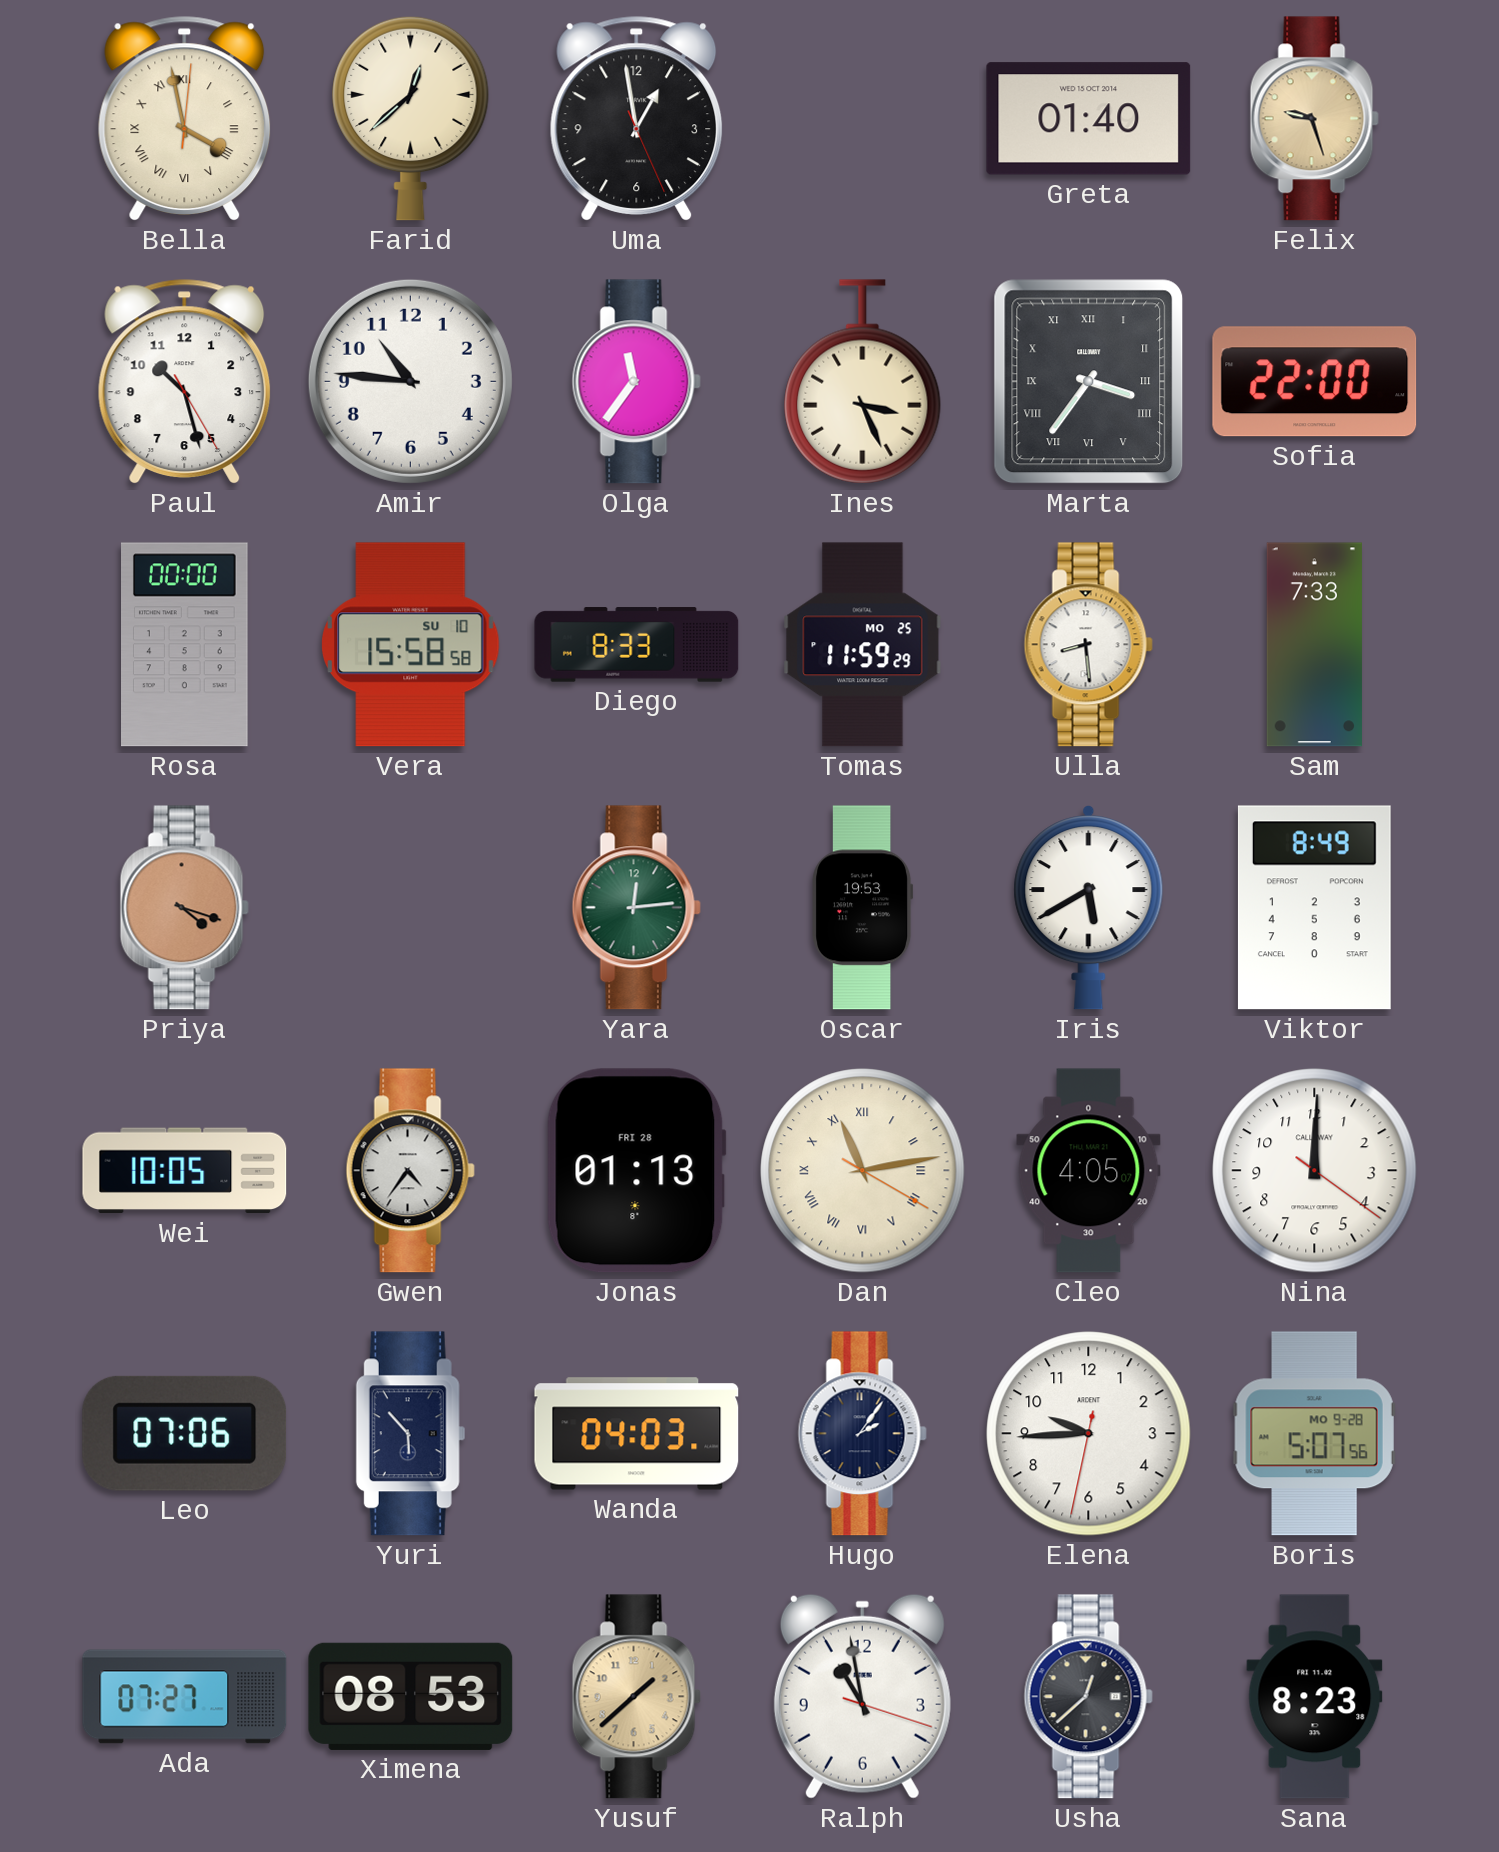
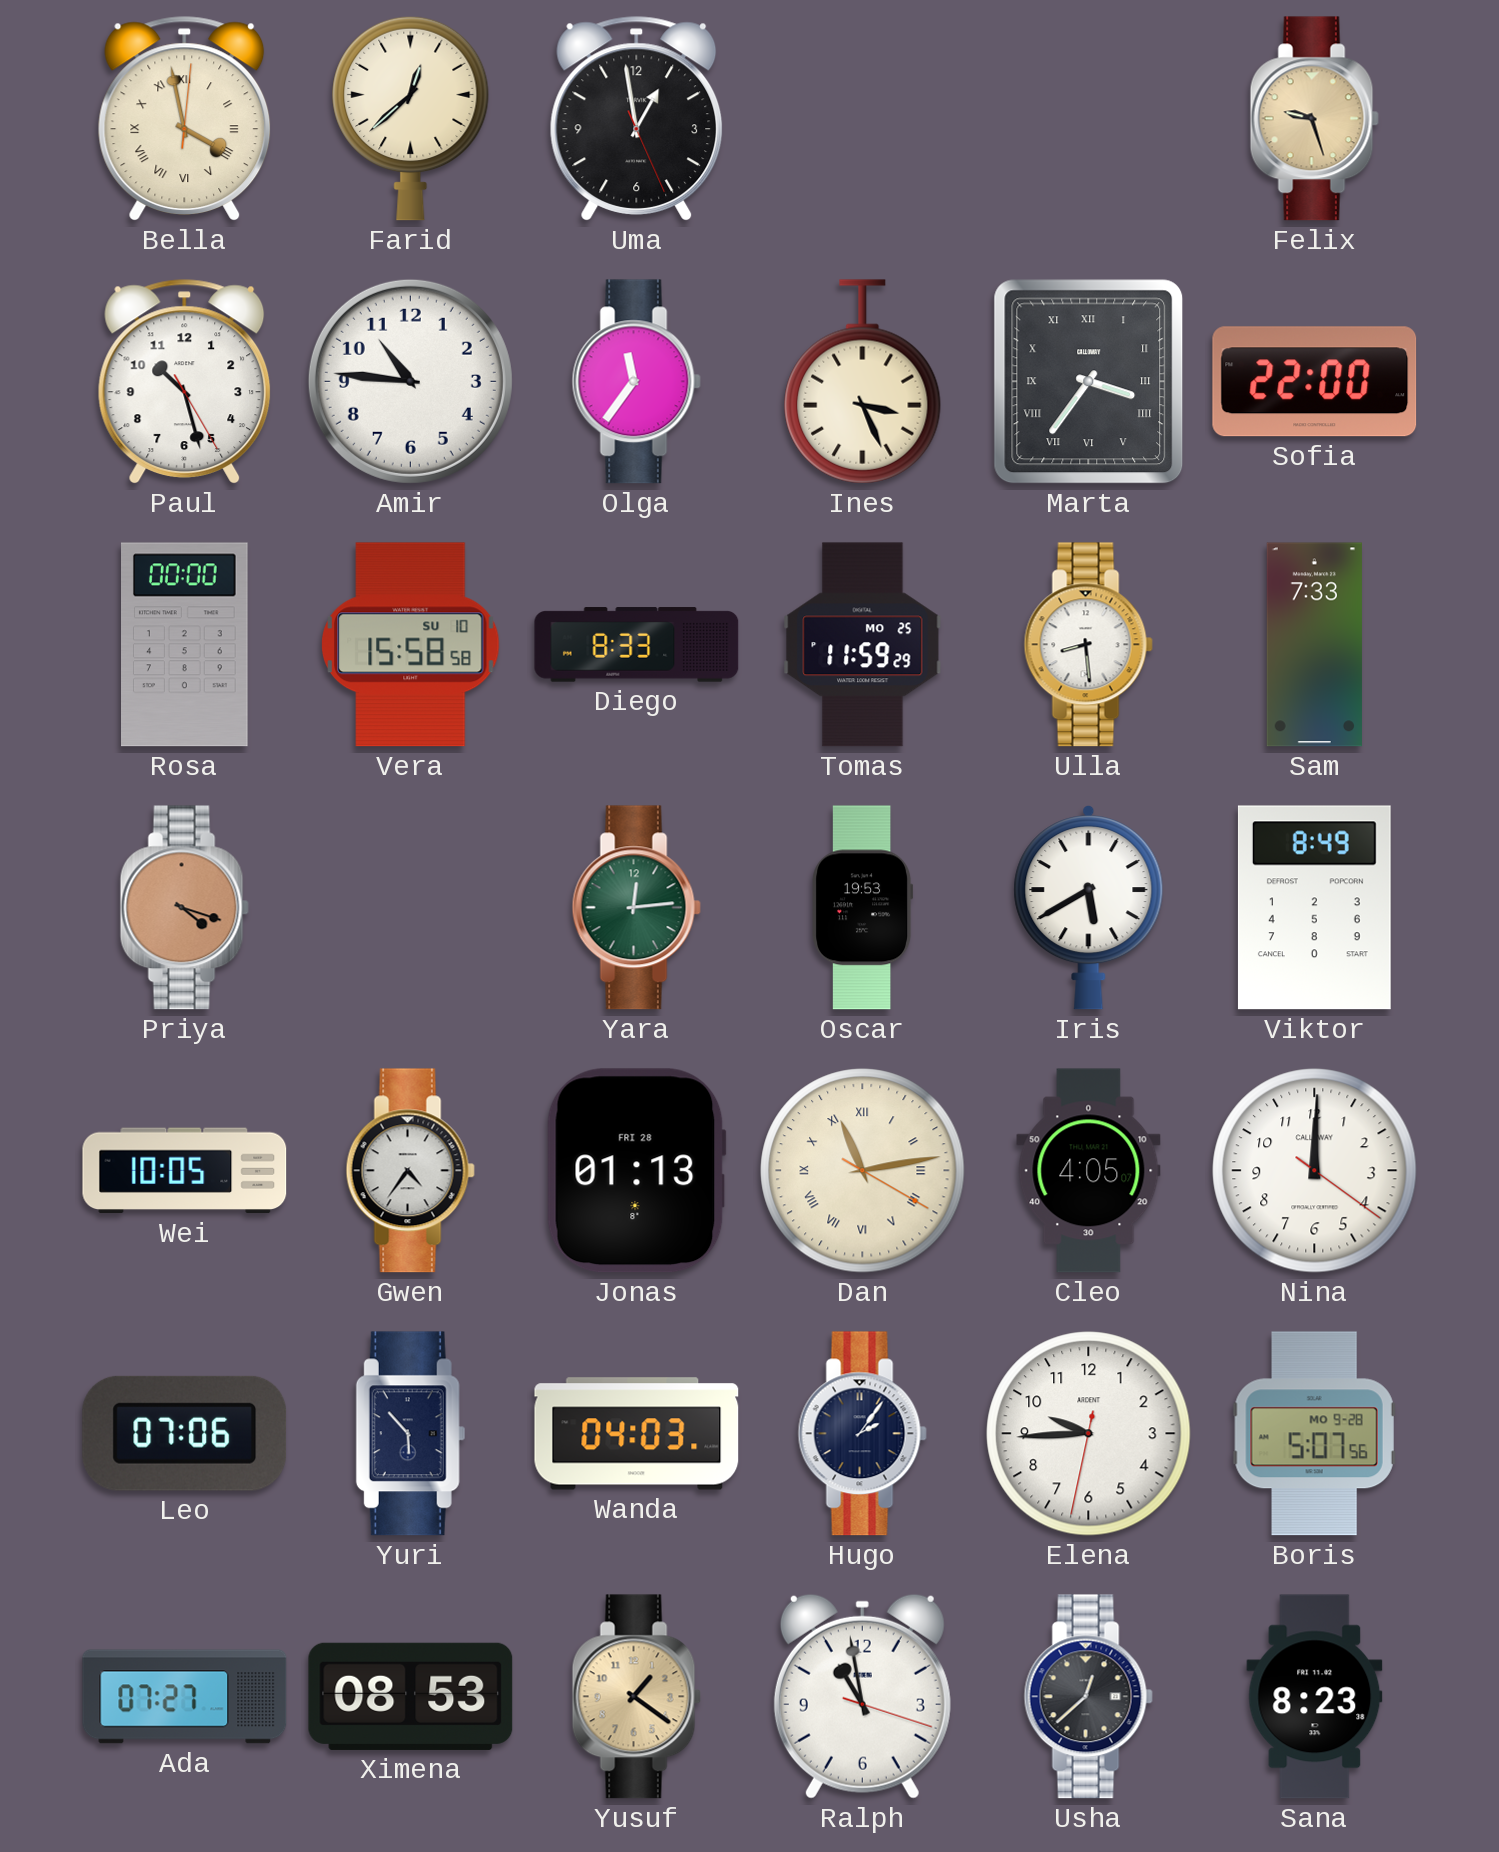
Greta: 01:40 -> none
Yusuf: 1:38 -> 1:21
